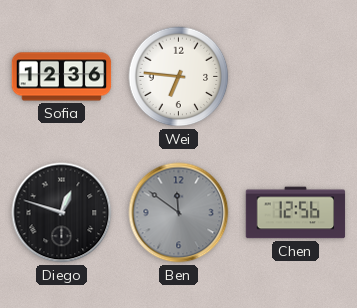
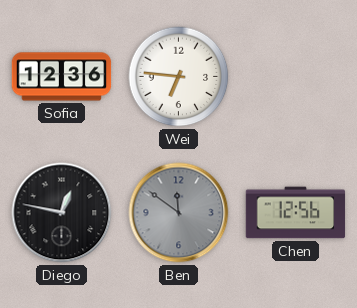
Diego: 12:48 -> 12:47
